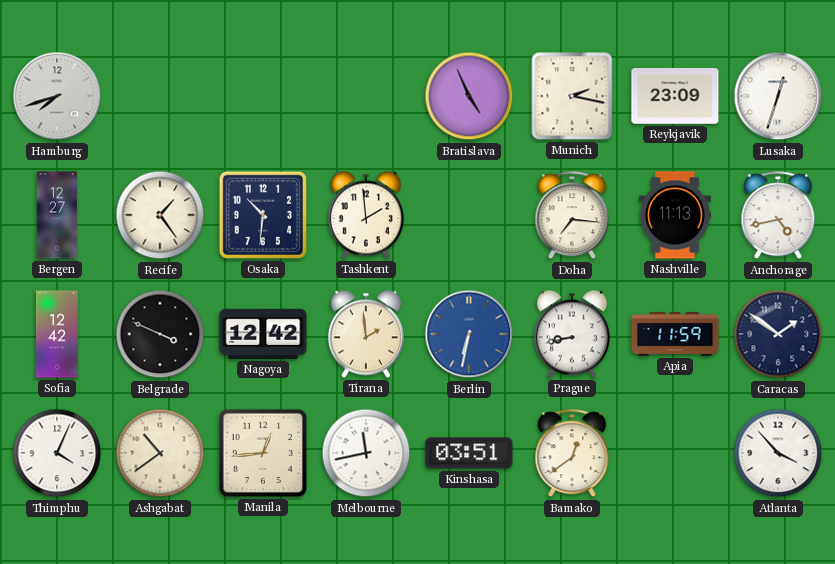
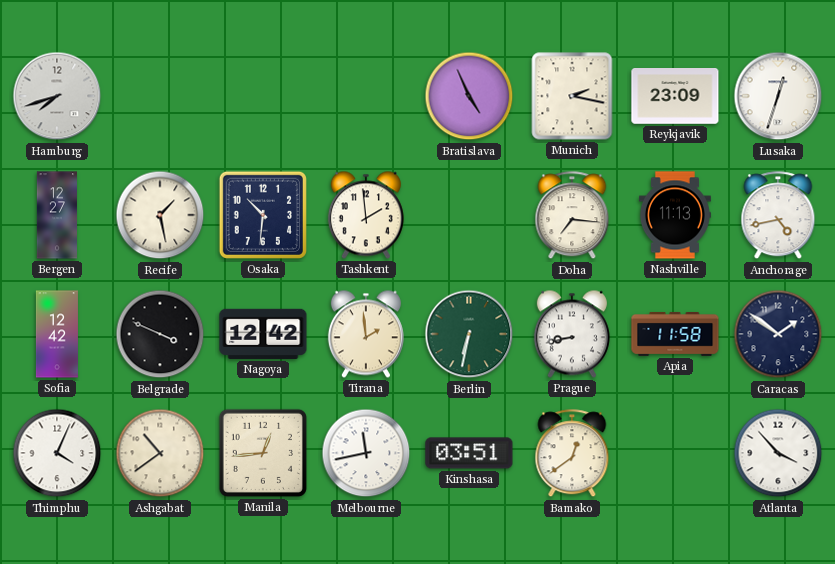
Recife: 1:24 -> 1:28
Berlin dial: blue -> green
Apia: 11:59 -> 11:58
